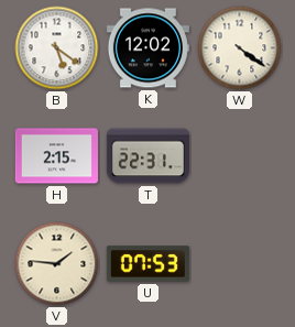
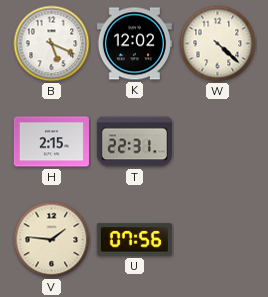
B: 5:21 -> 5:19
W: 4:21 -> 4:22
U: 07:53 -> 07:56
